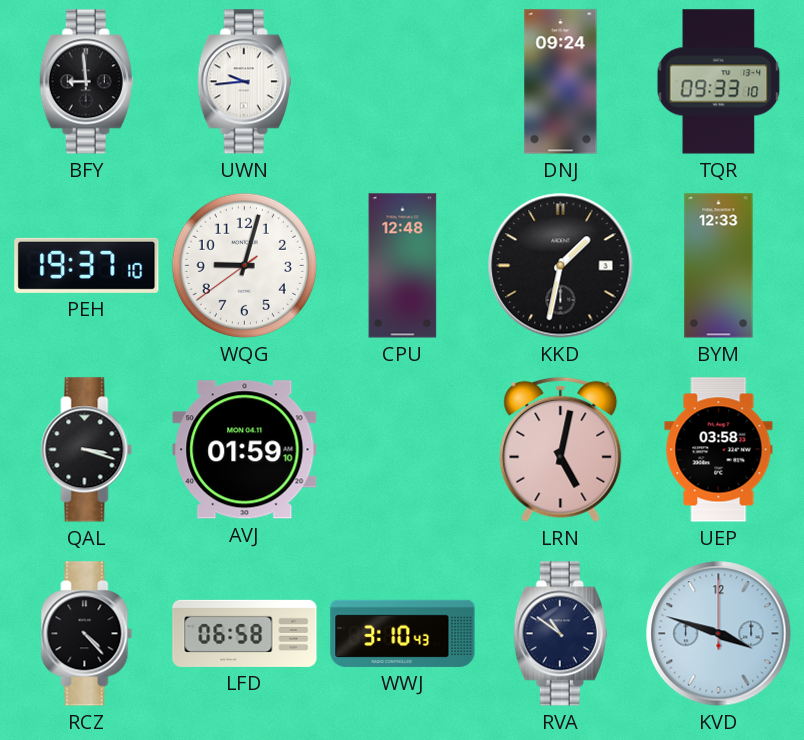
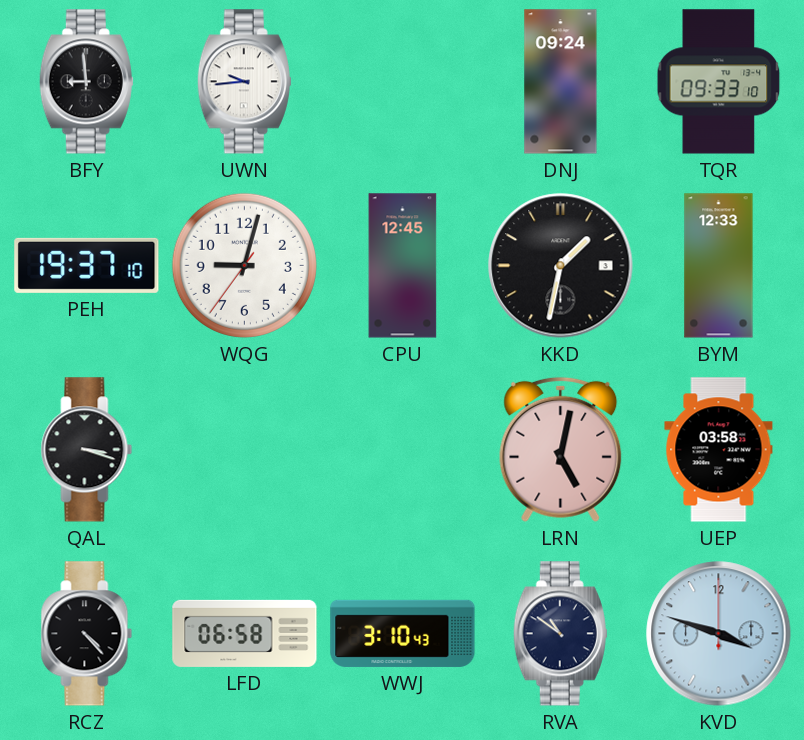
WQG: 9:02:39 -> 9:02:36
CPU: 12:48 -> 12:45
AVJ: 01:59 -> none
